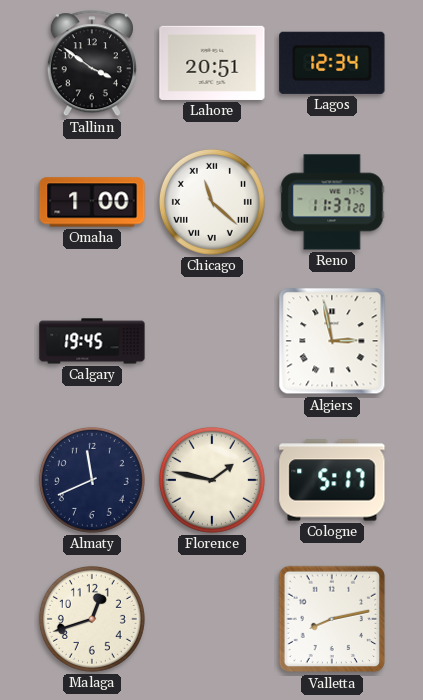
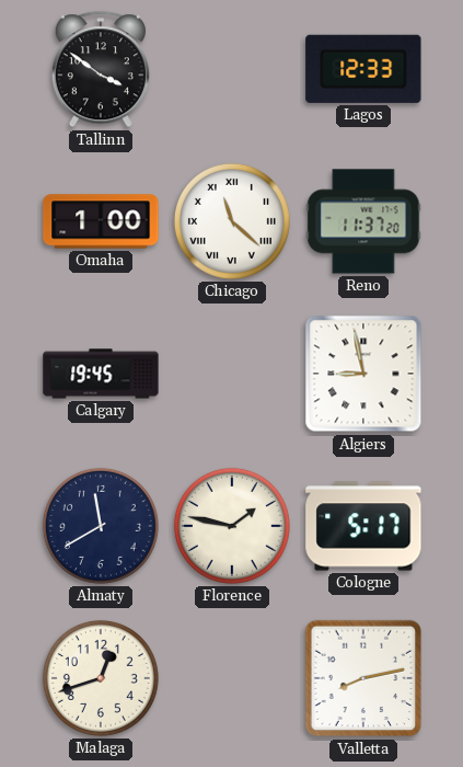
Lahore: 20:51 -> none
Lagos: 12:34 -> 12:33
Algiers: 2:58 -> 8:58
Almaty: 11:41 -> 11:40
